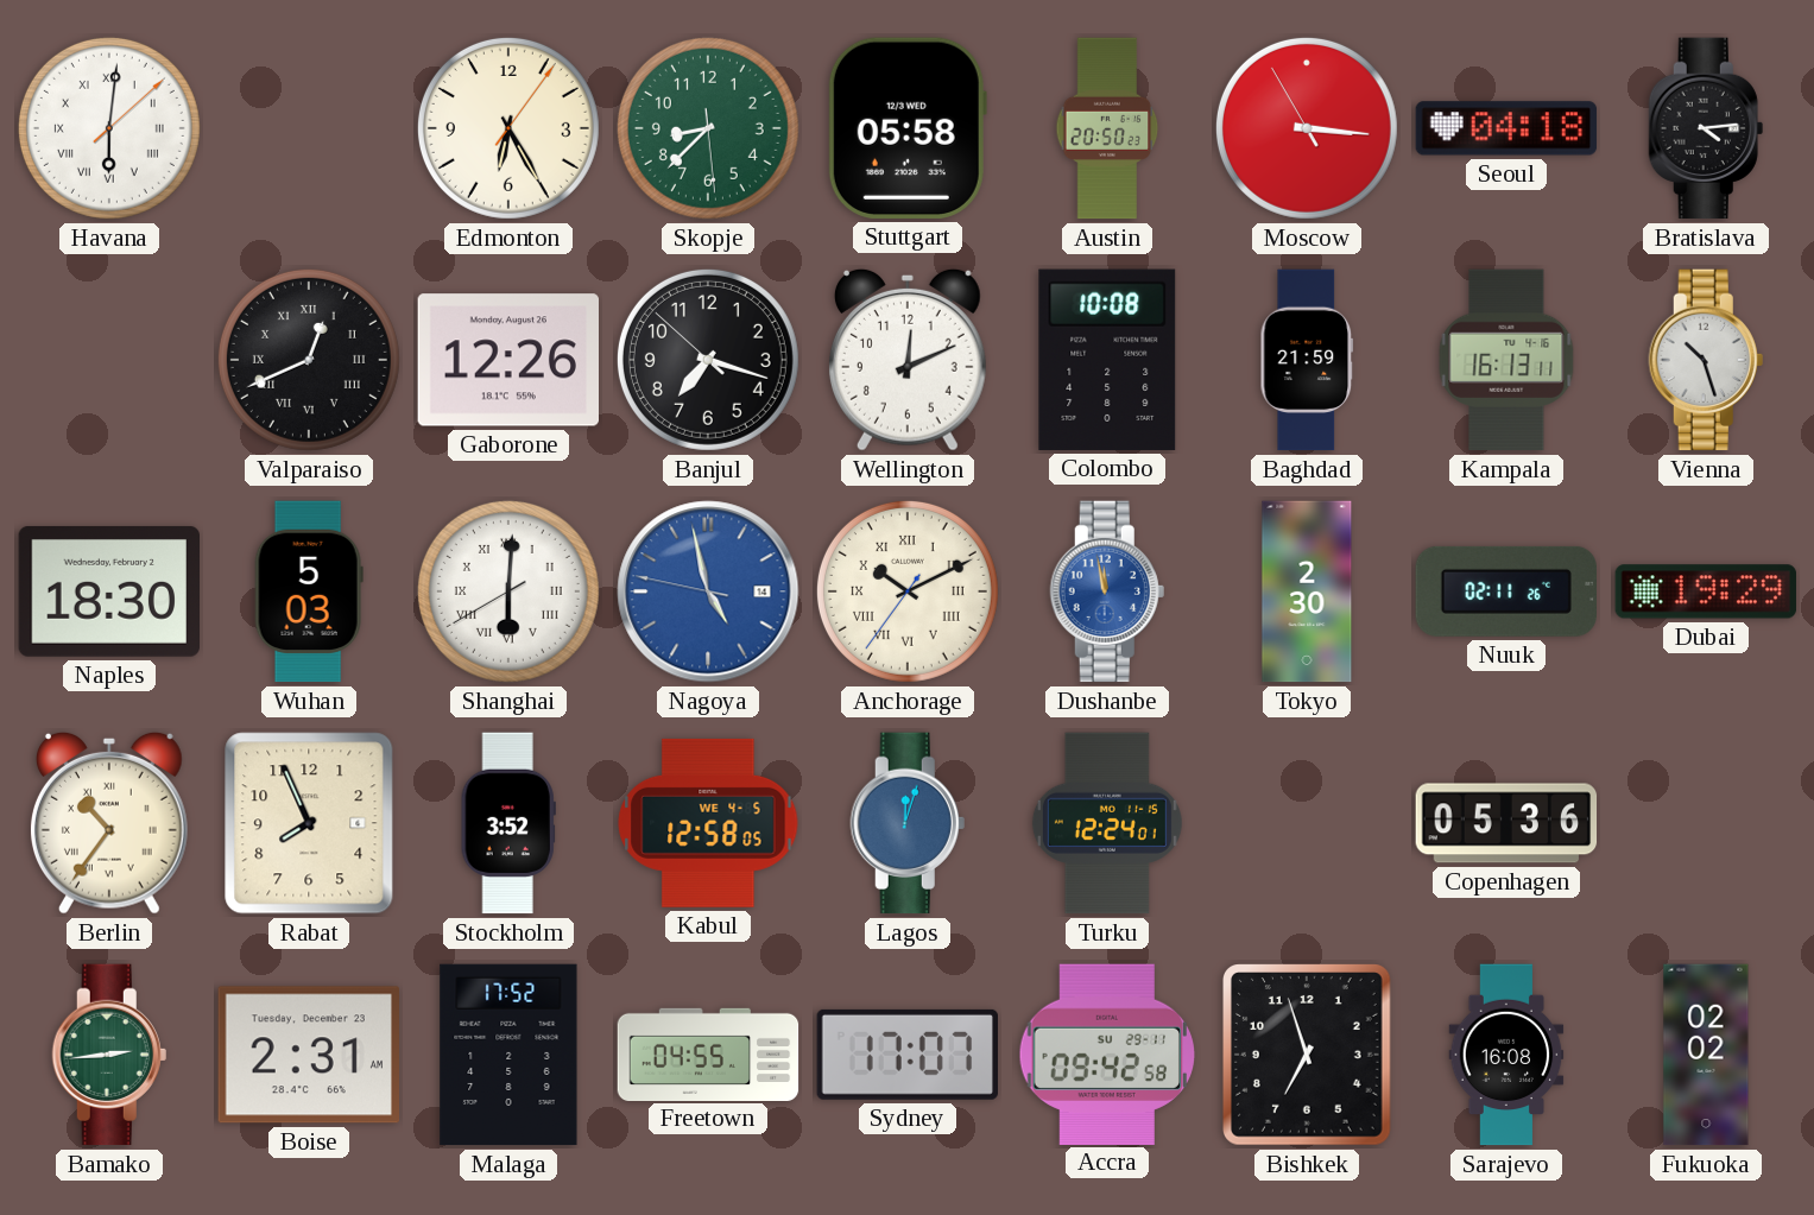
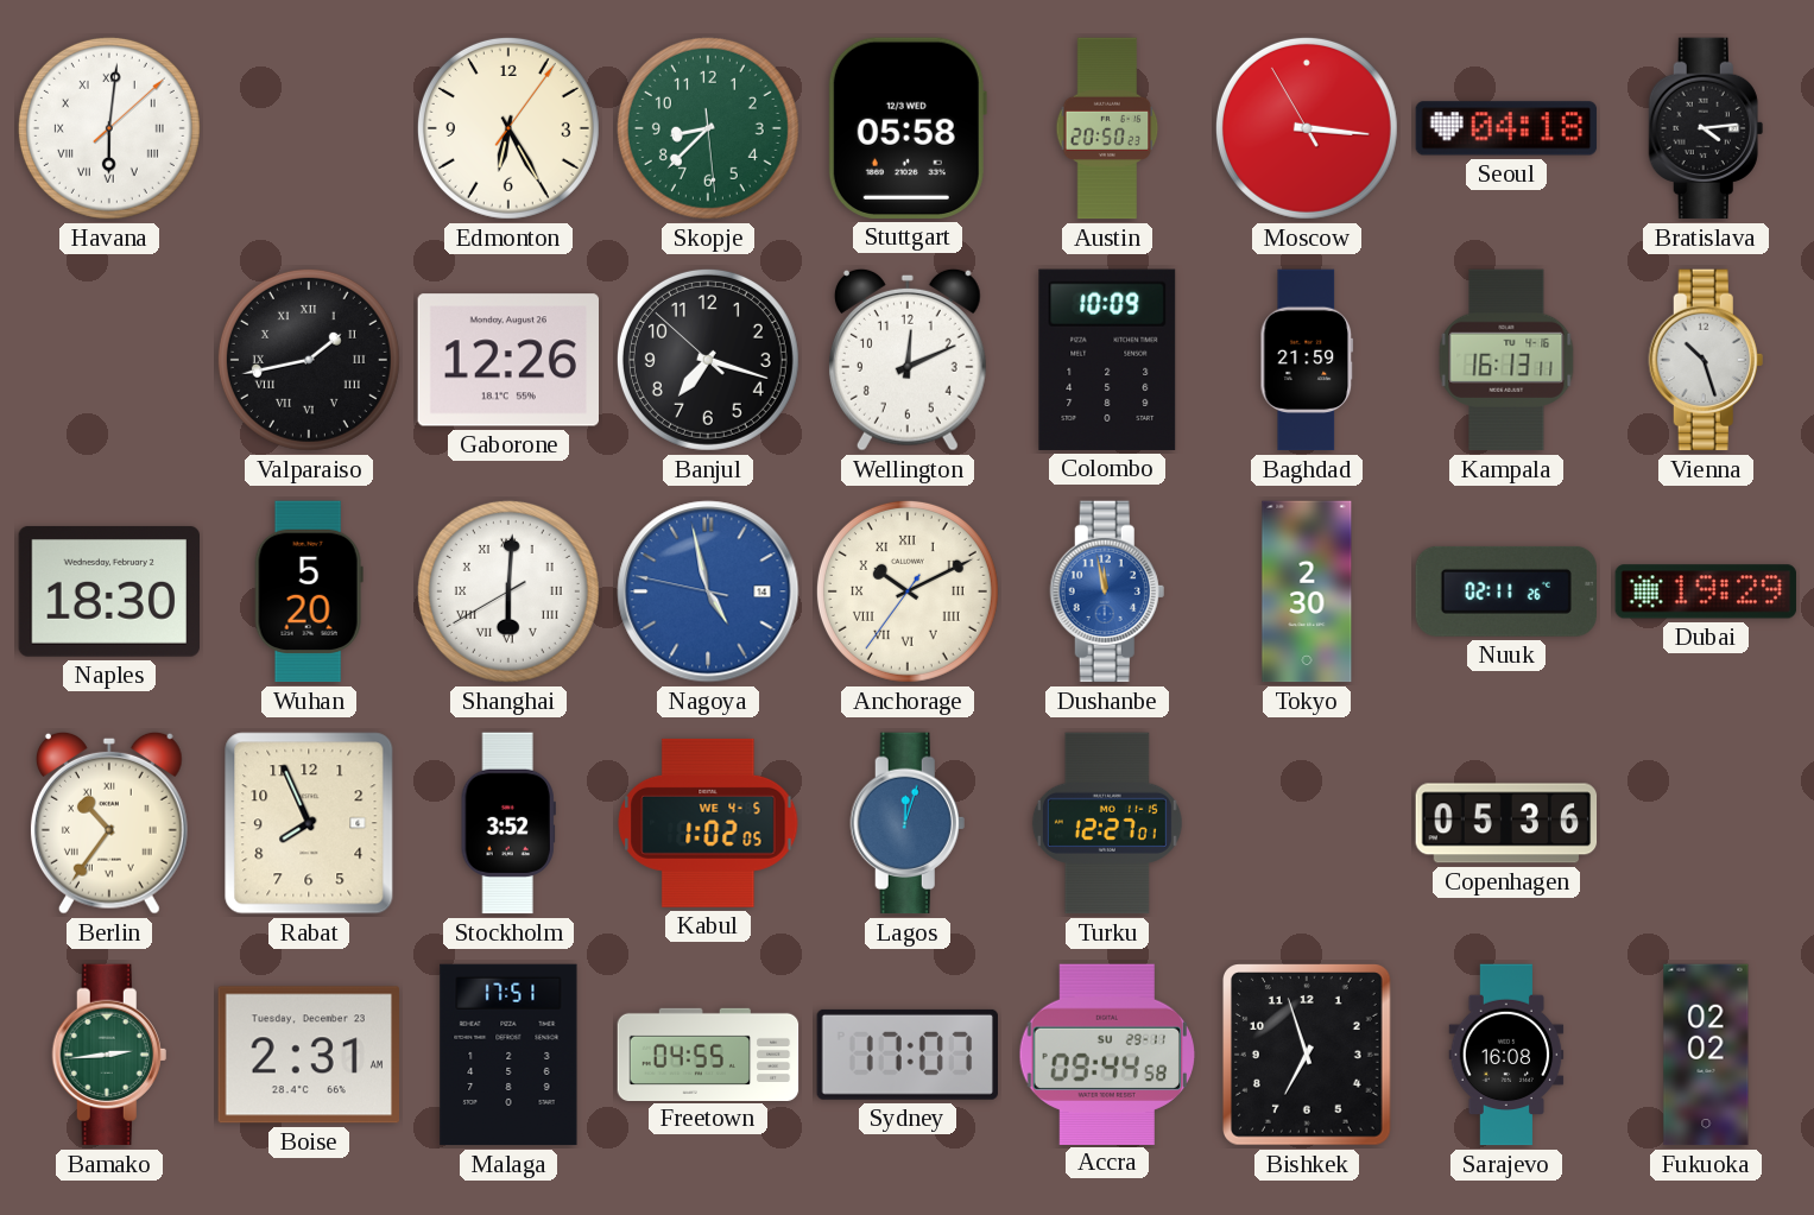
Valparaiso: 12:41 -> 1:43
Colombo: 10:08 -> 10:09
Wuhan: 5:03 -> 5:20
Kabul: 12:58 -> 1:02
Turku: 12:24 -> 12:27
Malaga: 17:52 -> 17:51
Accra: 09:42 -> 09:44
